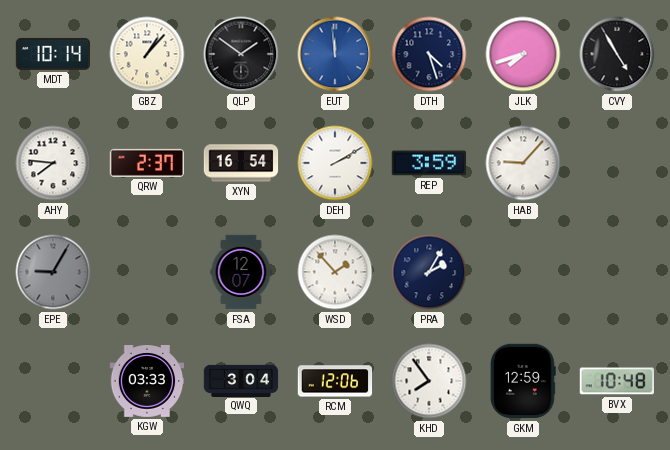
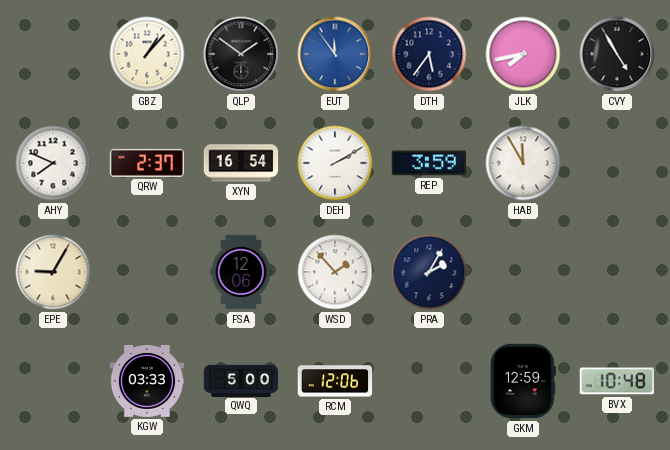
MDT: 10:14 -> none
EUT: 11:59 -> 11:54
DTH: 4:27 -> 5:36
JLK: 7:42 -> 7:43
AHY: 7:46 -> 7:49
HAB: 9:07 -> 11:55
EPE dial: grey -> cream
FSA: 12:07 -> 12:06
QWQ: 3:04 -> 5:00
KHD: 7:54 -> none
